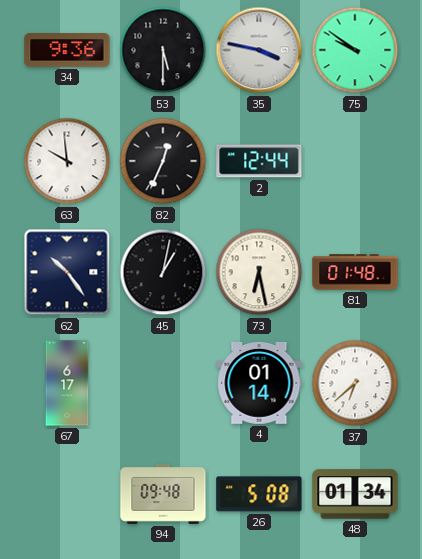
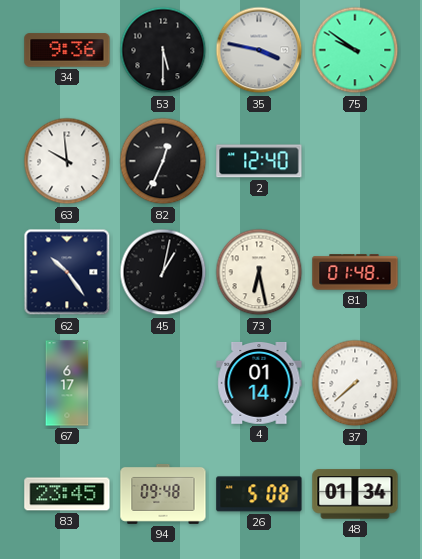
2: 12:44 -> 12:40
37: 6:38 -> 7:38
83: none -> 23:45
